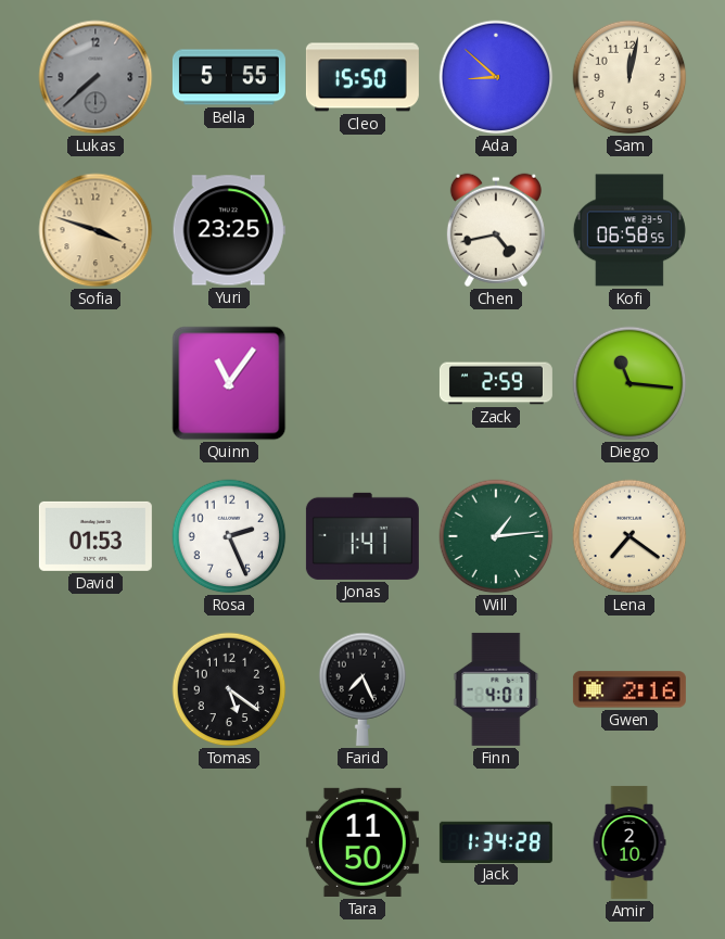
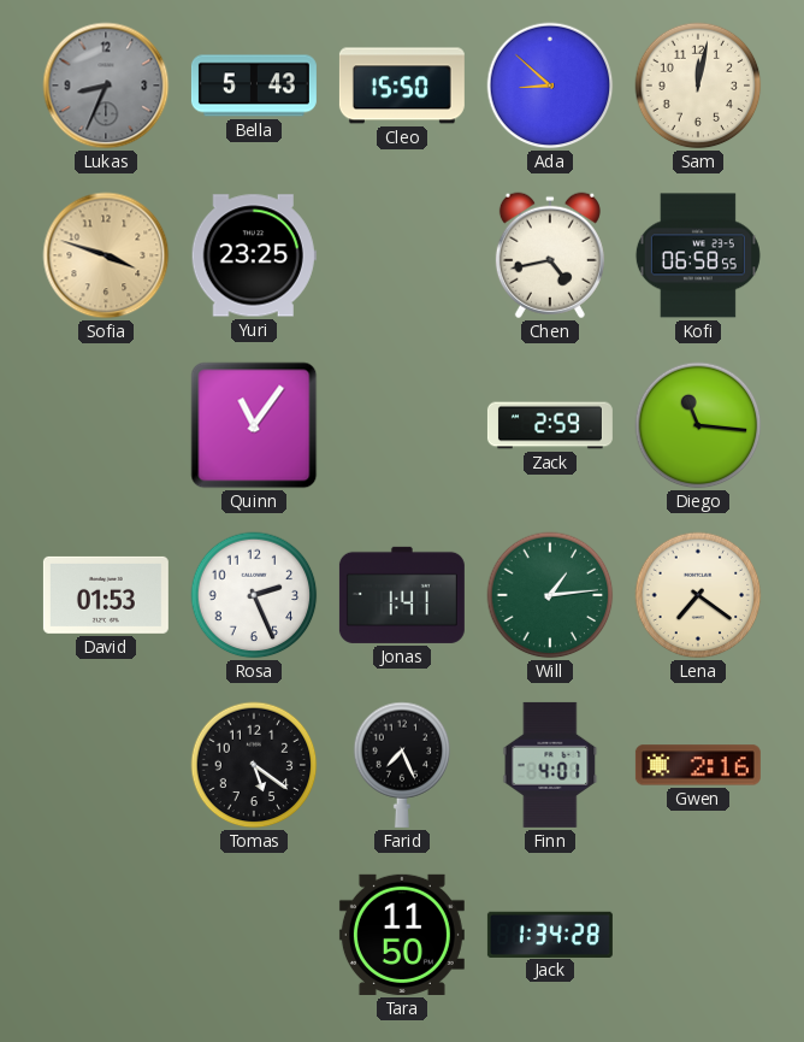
Lukas: 7:38 -> 8:34
Bella: 5:55 -> 5:43
Amir: 2:10 -> none
